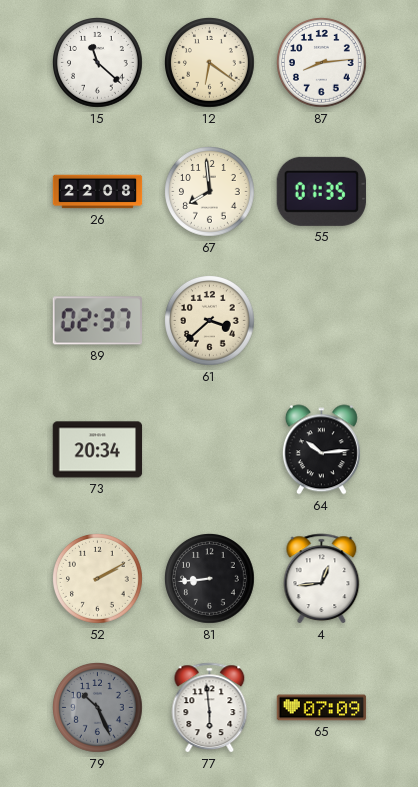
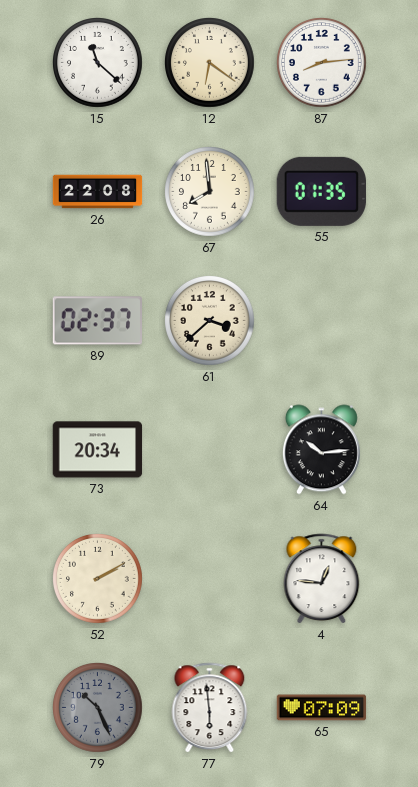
81: 8:44 -> none
4: 12:44 -> 12:46
